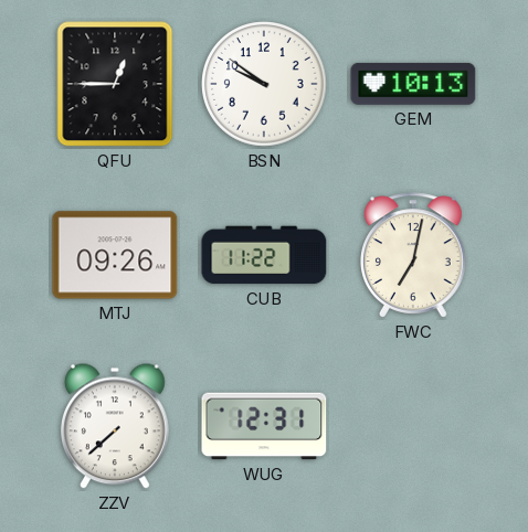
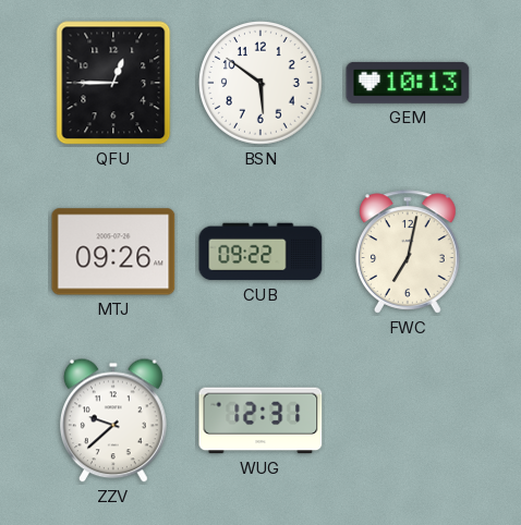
BSN: 9:51 -> 5:51
CUB: 11:22 -> 09:22
ZZV: 7:38 -> 9:38
